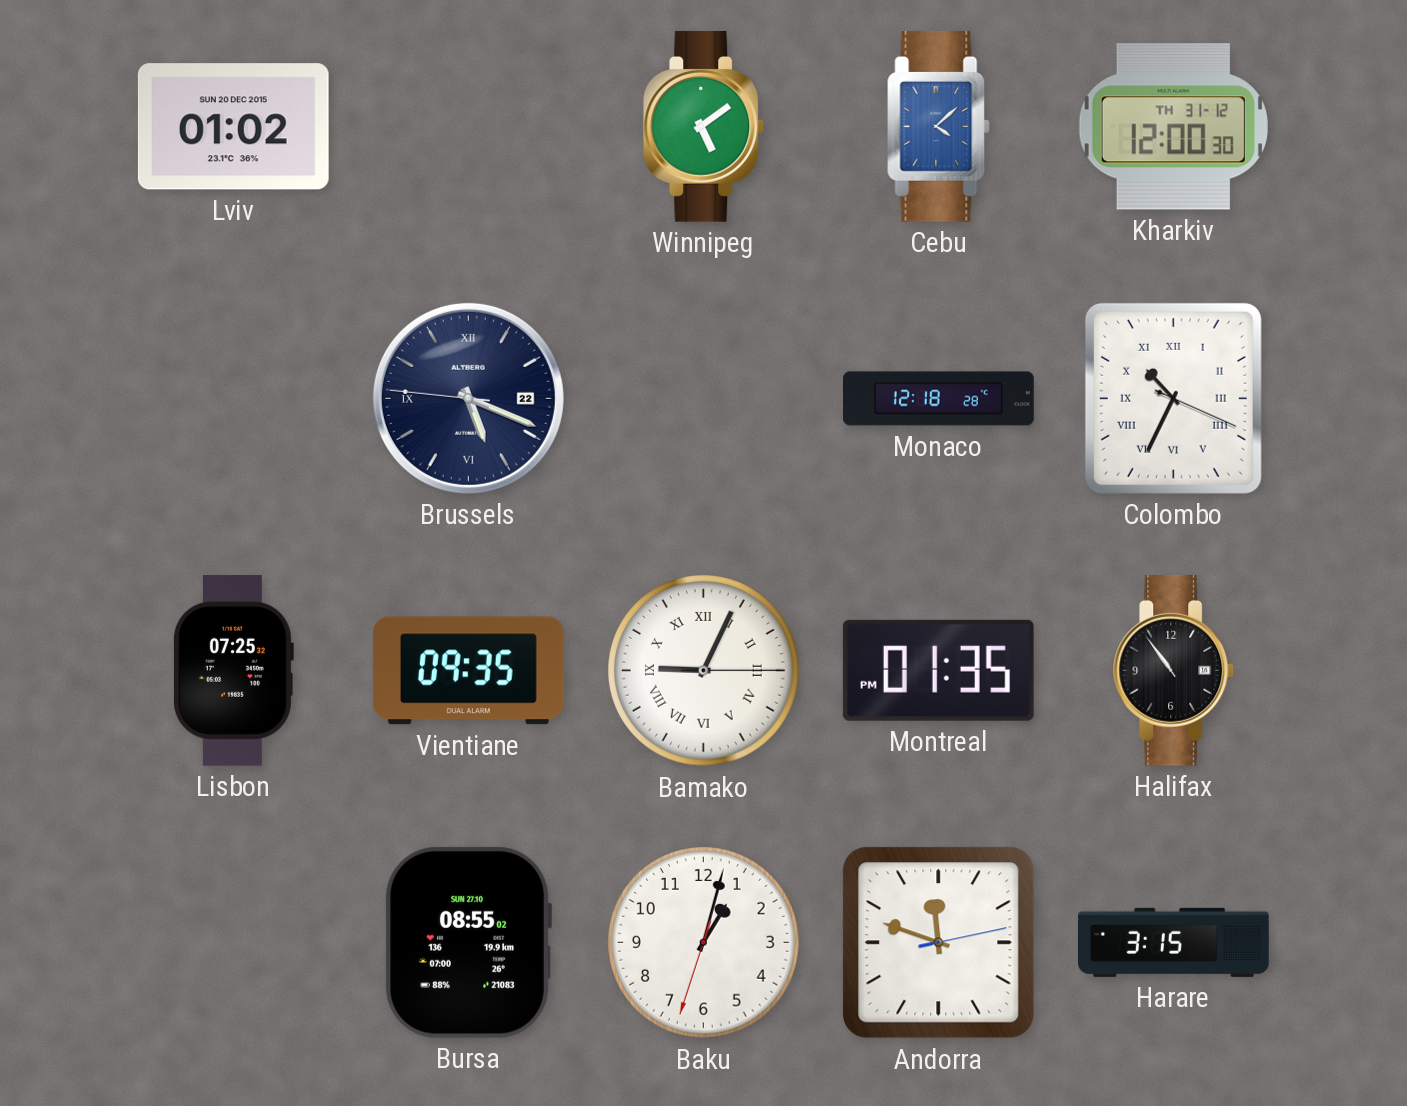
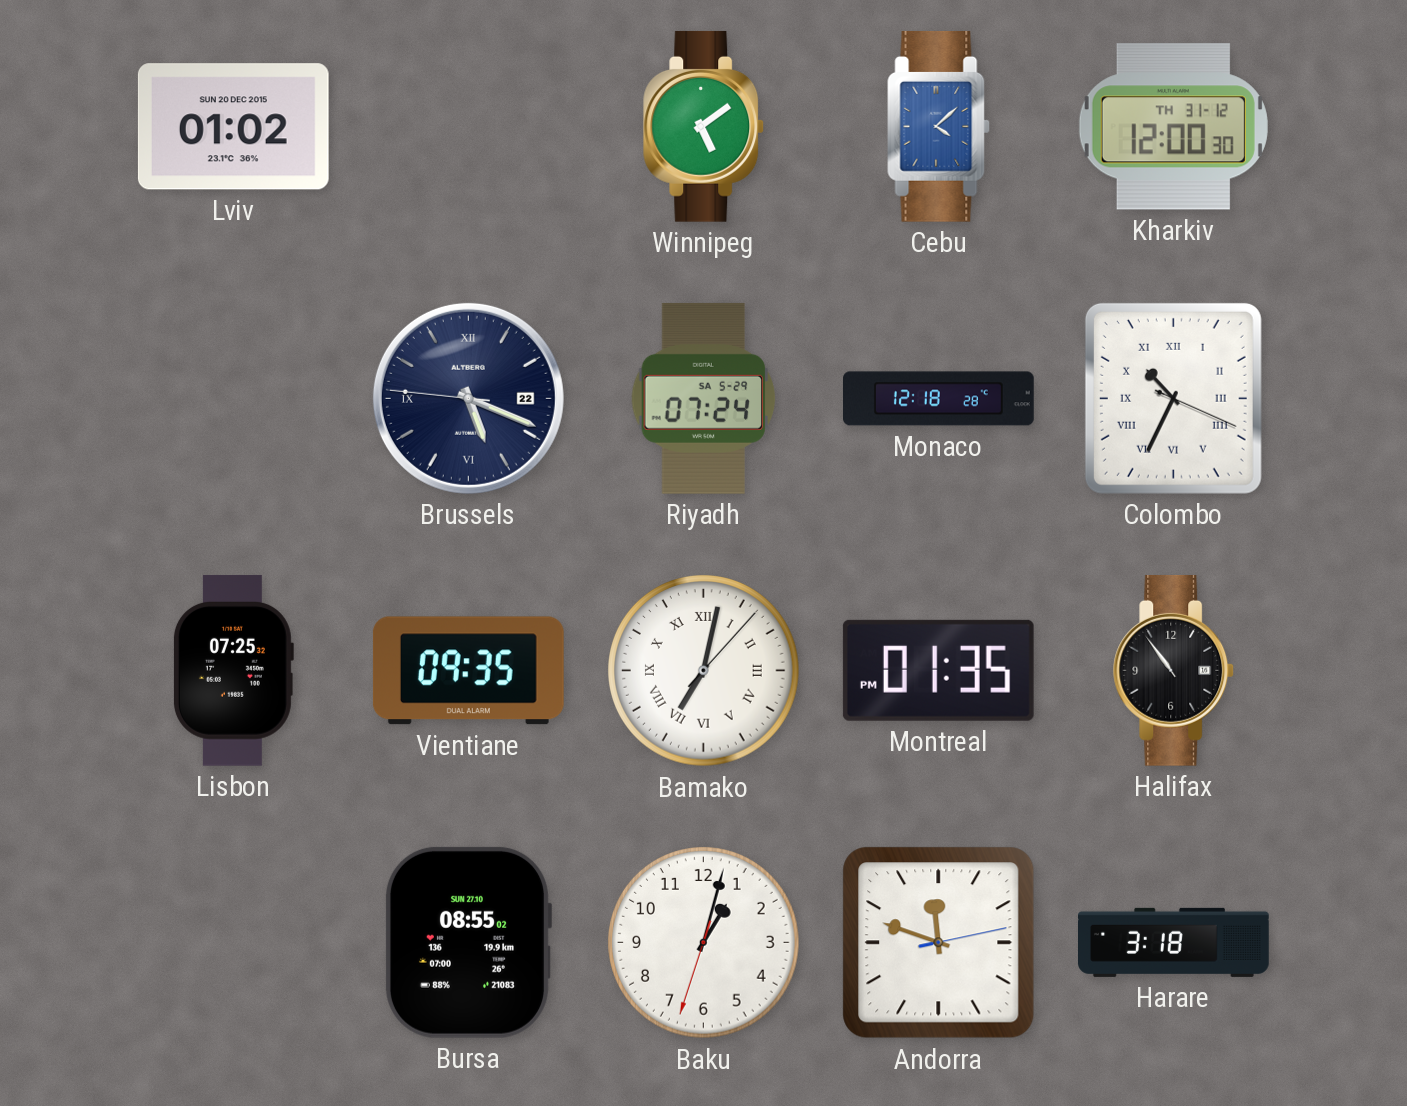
Riyadh: none -> 07:24
Bamako: 9:04 -> 7:02
Harare: 3:15 -> 3:18
